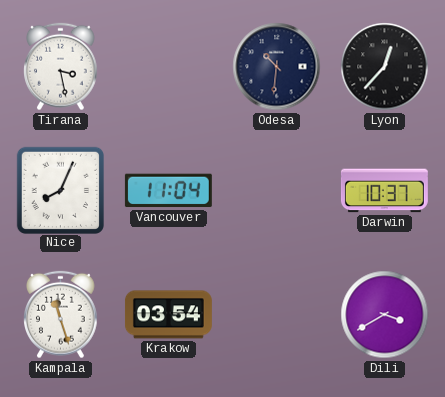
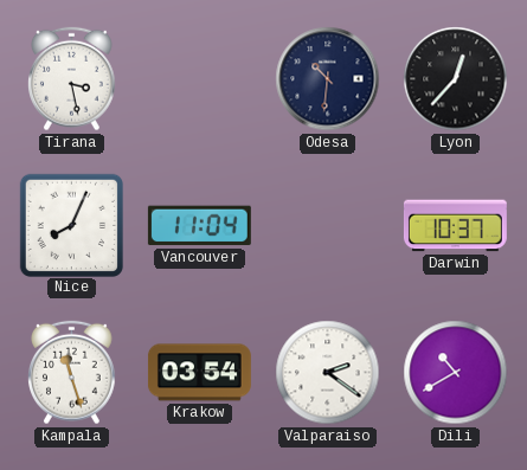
Valparaiso: none -> 2:21
Dili: 3:40 -> 10:40
